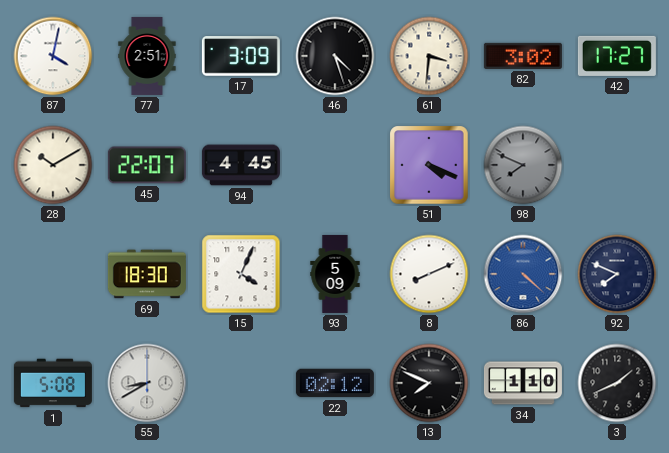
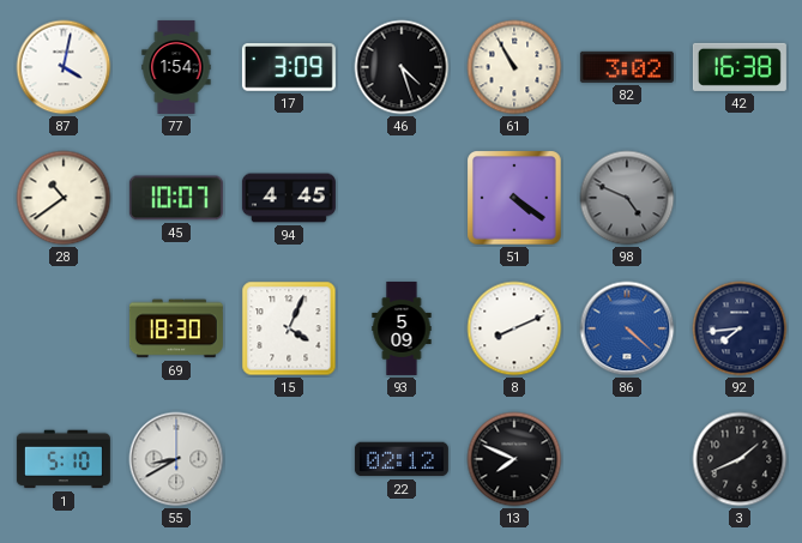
77: 2:51 -> 1:54
61: 3:31 -> 10:55
42: 17:27 -> 16:38
28: 10:10 -> 10:39
45: 22:07 -> 10:07
51: 4:19 -> 4:21
98: 7:49 -> 4:49
92: 7:49 -> 7:44
1: 5:08 -> 5:10
34: 1:10 -> none
